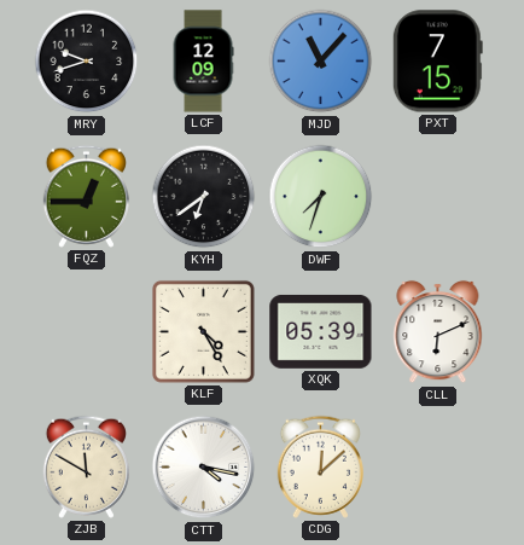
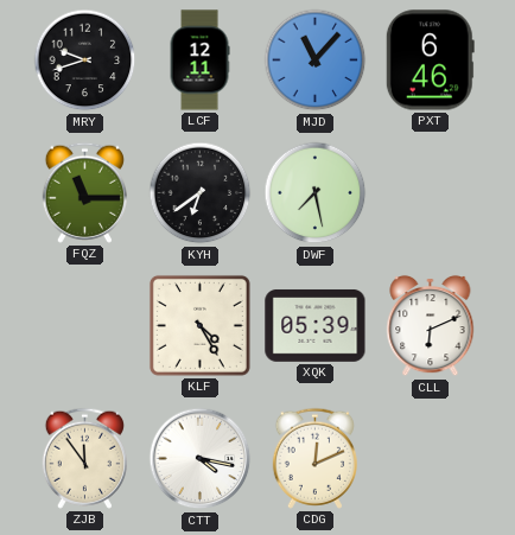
LCF: 12:09 -> 12:11
PXT: 7:15 -> 6:46
FQZ: 12:45 -> 11:15
DWF: 7:33 -> 7:28
ZJB: 11:50 -> 11:54
CDG: 12:08 -> 12:11
